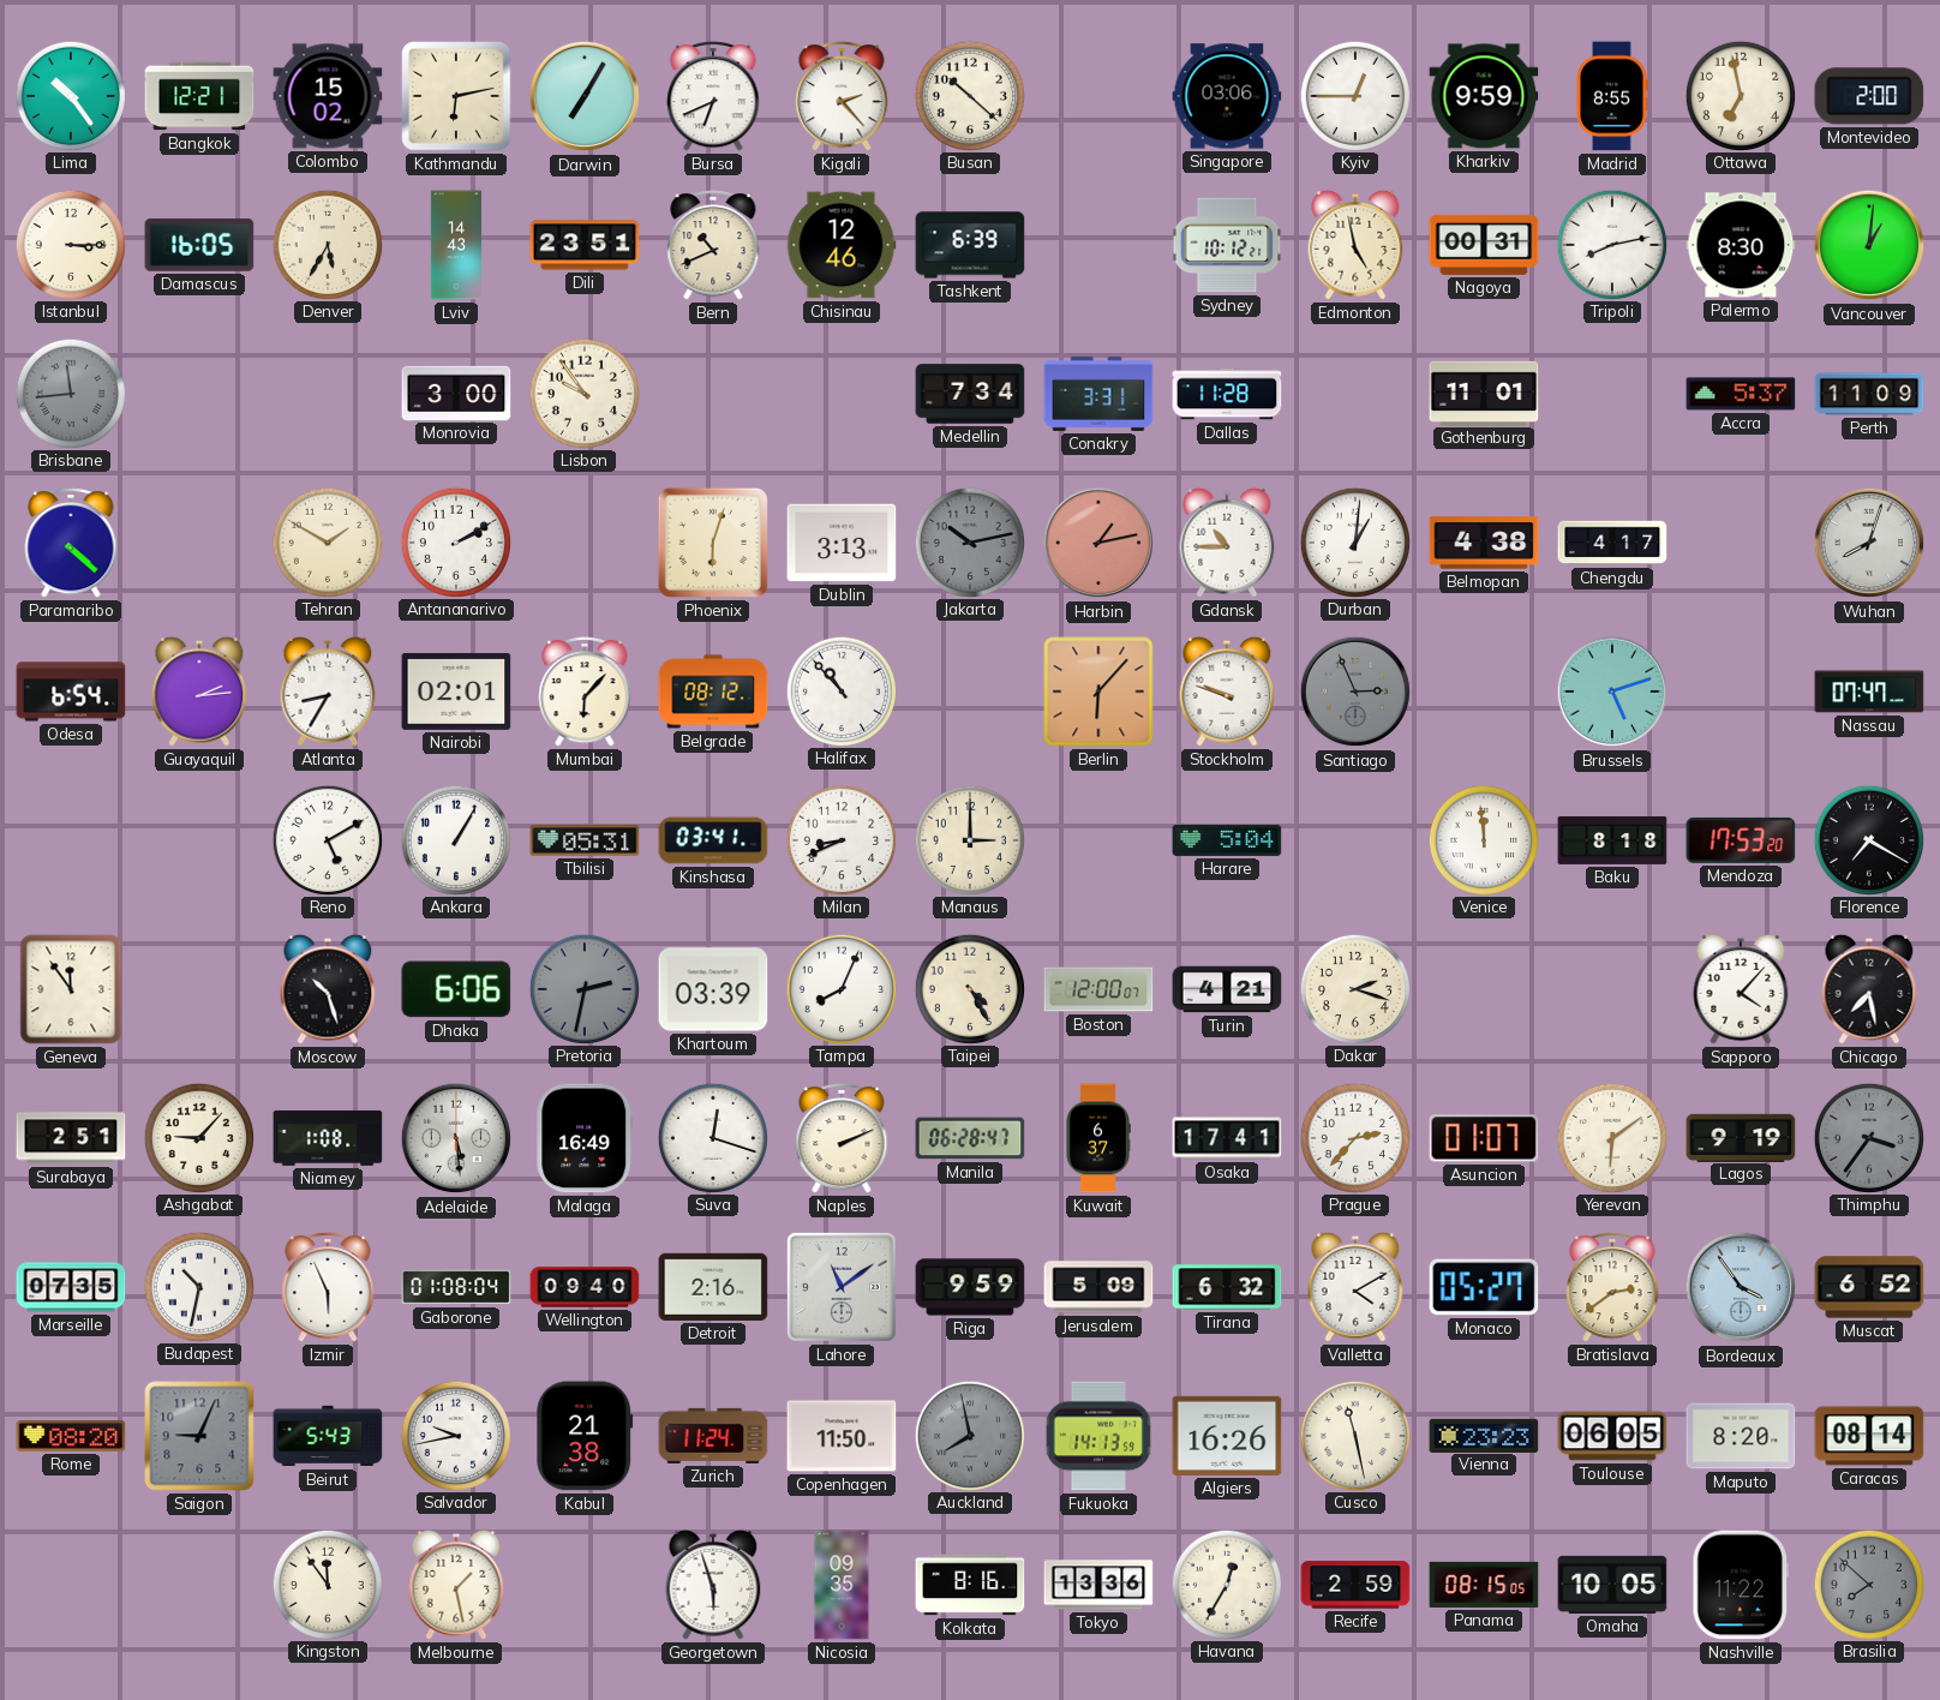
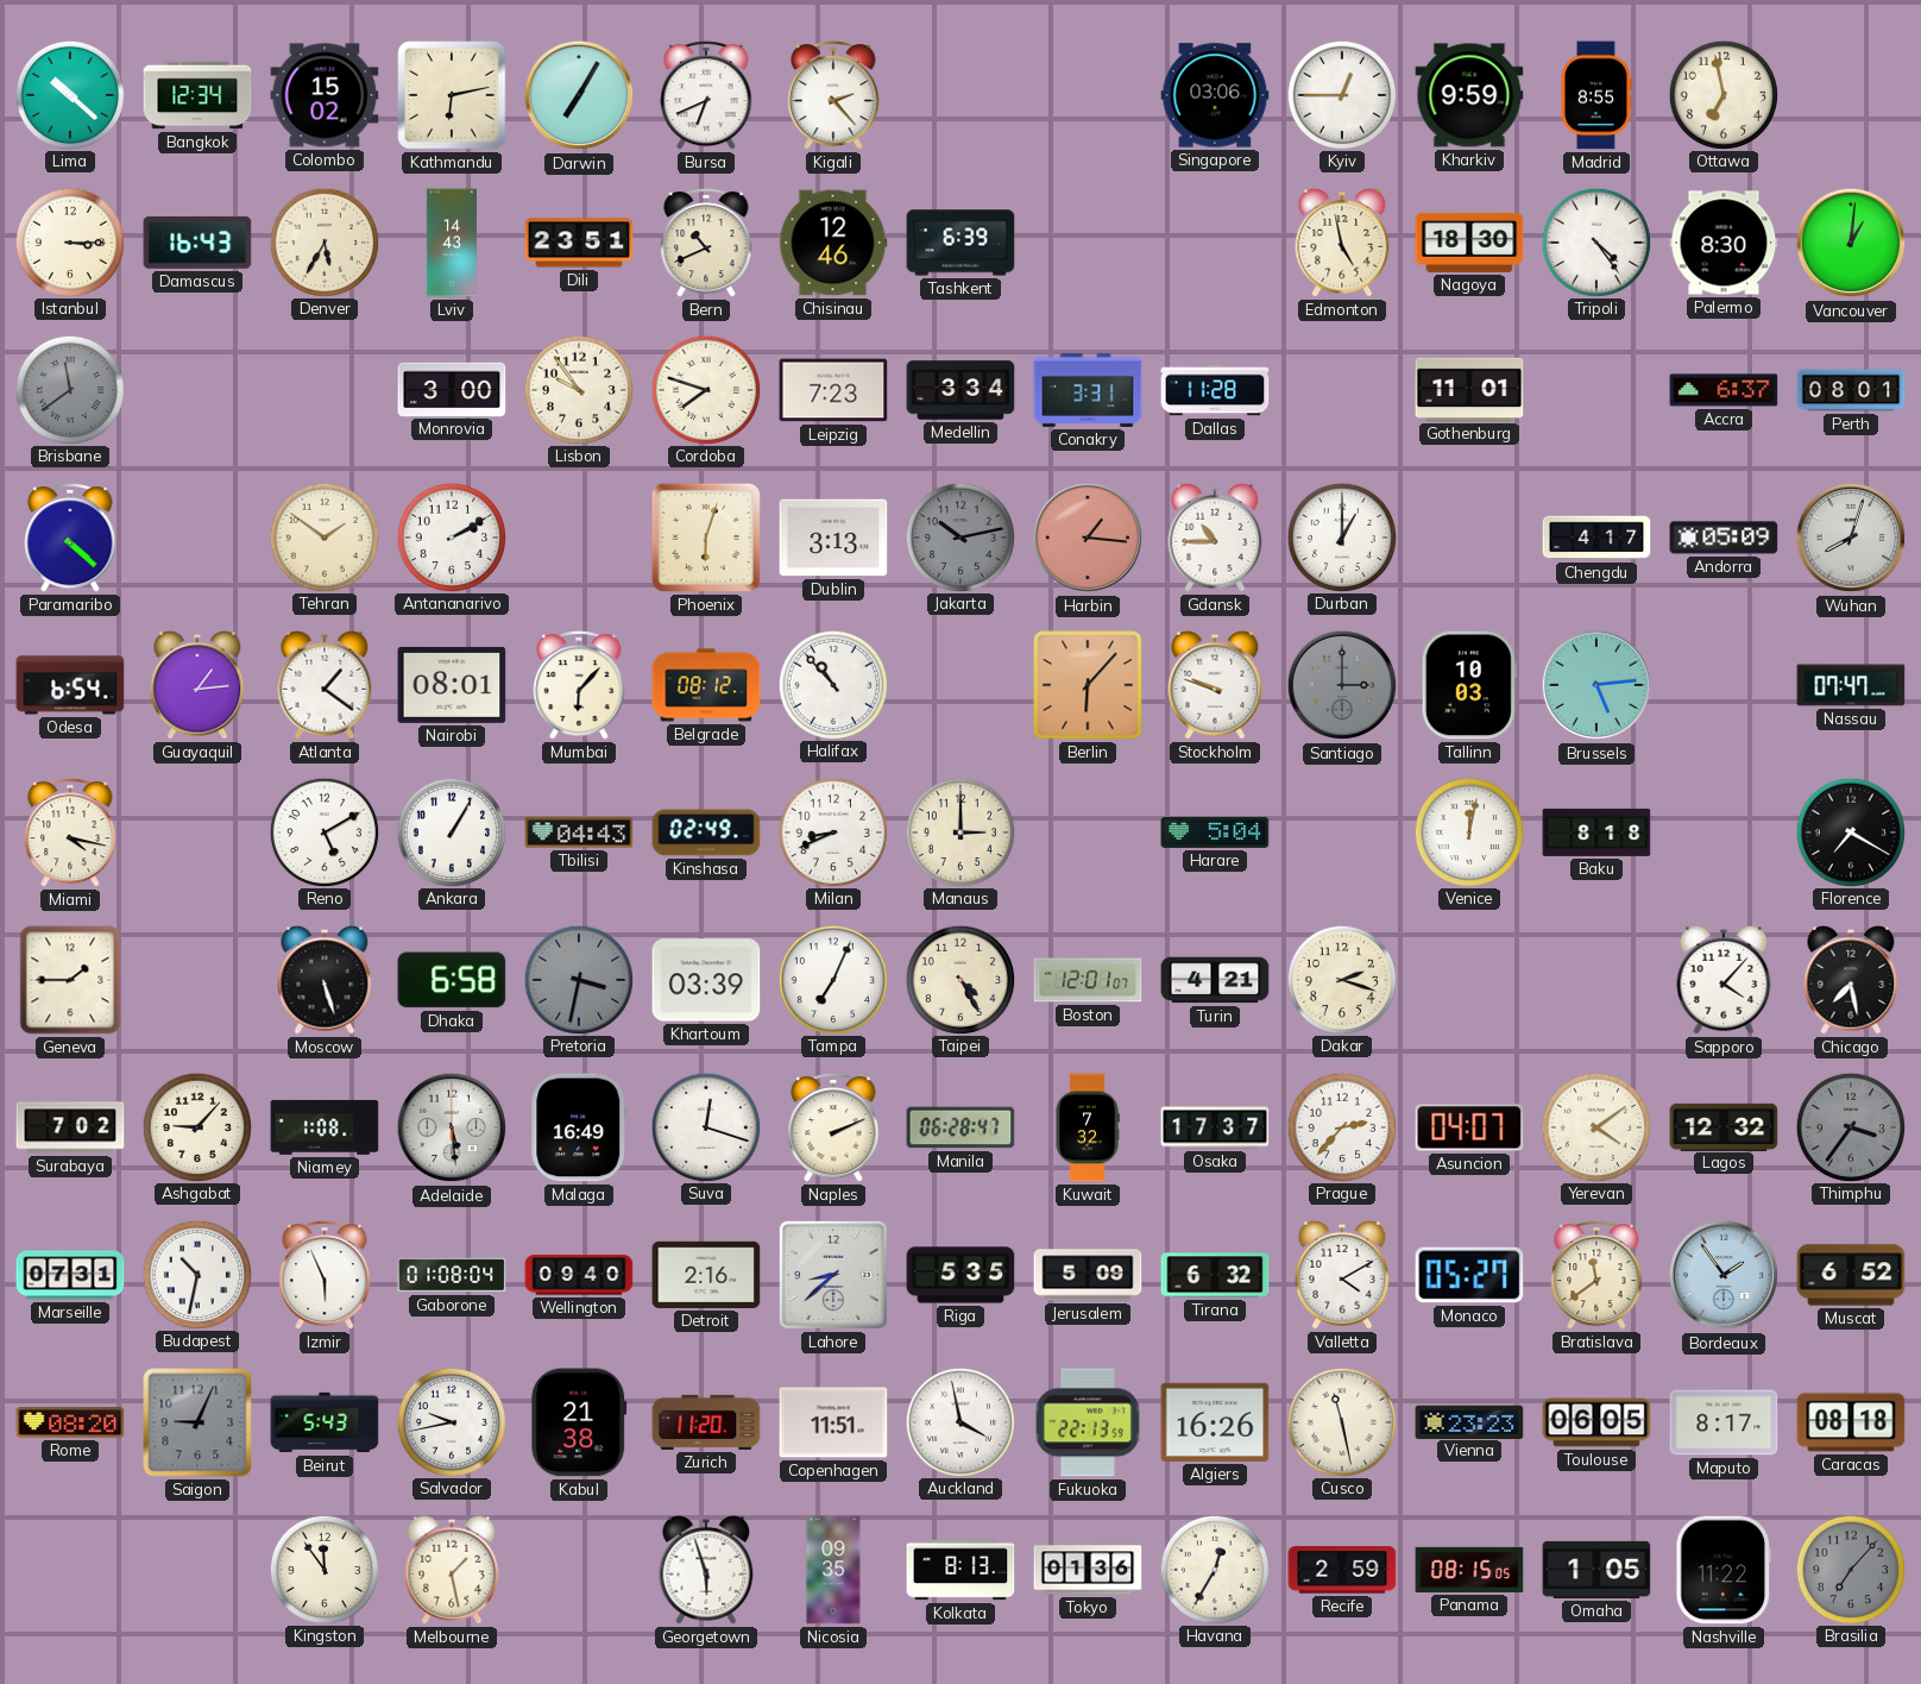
Lima: 10:24 -> 10:22
Bangkok: 12:21 -> 12:34
Busan: 10:22 -> none
Montevideo: 2:00 -> none
Damascus: 16:05 -> 16:43
Sydney: 10:12 -> none
Nagoya: 00:31 -> 18:30
Tripoli: 8:13 -> 4:24
Brisbane: 11:44 -> 11:39
Cordoba: none -> 7:48
Leipzig: none -> 7:23
Medellin: 7:34 -> 3:34
Accra: 5:37 -> 6:37
Perth: 11:09 -> 08:01
Tehran: 1:50 -> 1:51
Harbin: 1:13 -> 1:16
Durban: 1:01 -> 1:00
Belmopan: 4:38 -> none
Andorra: none -> 05:09
Guayaquil: 2:14 -> 1:14
Atlanta: 8:35 -> 1:21
Nairobi: 02:01 -> 08:01
Santiago: 2:56 -> 3:00
Tallinn: none -> 10:03
Brussels: 5:12 -> 5:14
Miami: none -> 4:17
Tbilisi: 05:31 -> 04:43
Kinshasa: 03:41 -> 02:49
Venice: 11:59 -> 12:02
Mendoza: 17:53 -> none
Geneva: 11:54 -> 1:45
Moscow: 10:27 -> 5:27
Dhaka: 6:06 -> 6:58
Pretoria: 2:32 -> 3:32
Tampa: 8:04 -> 7:04
Boston: 12:00 -> 12:01
Surabaya: 2:51 -> 7:02
Kuwait: 6:37 -> 7:32
Osaka: 17:41 -> 17:37
Asuncion: 01:07 -> 04:07
Yerevan: 6:09 -> 4:09
Lagos: 9:19 -> 12:32
Marseille: 07:35 -> 07:31
Lahore: 11:09 -> 8:38
Riga: 9:59 -> 5:35
Bratislava: 2:39 -> 11:39
Bordeaux: 3:54 -> 1:54
Zurich: 11:24 -> 11:20
Copenhagen: 11:50 -> 11:51
Auckland: 7:58 -> 3:58
Auckland dial: grey -> white
Fukuoka: 14:13 -> 22:13
Maputo: 8:20 -> 8:17
Caracas: 08:14 -> 08:18
Kolkata: 8:16 -> 8:13
Tokyo: 13:36 -> 01:36
Omaha: 10:05 -> 1:05
Brasilia: 7:52 -> 7:07
